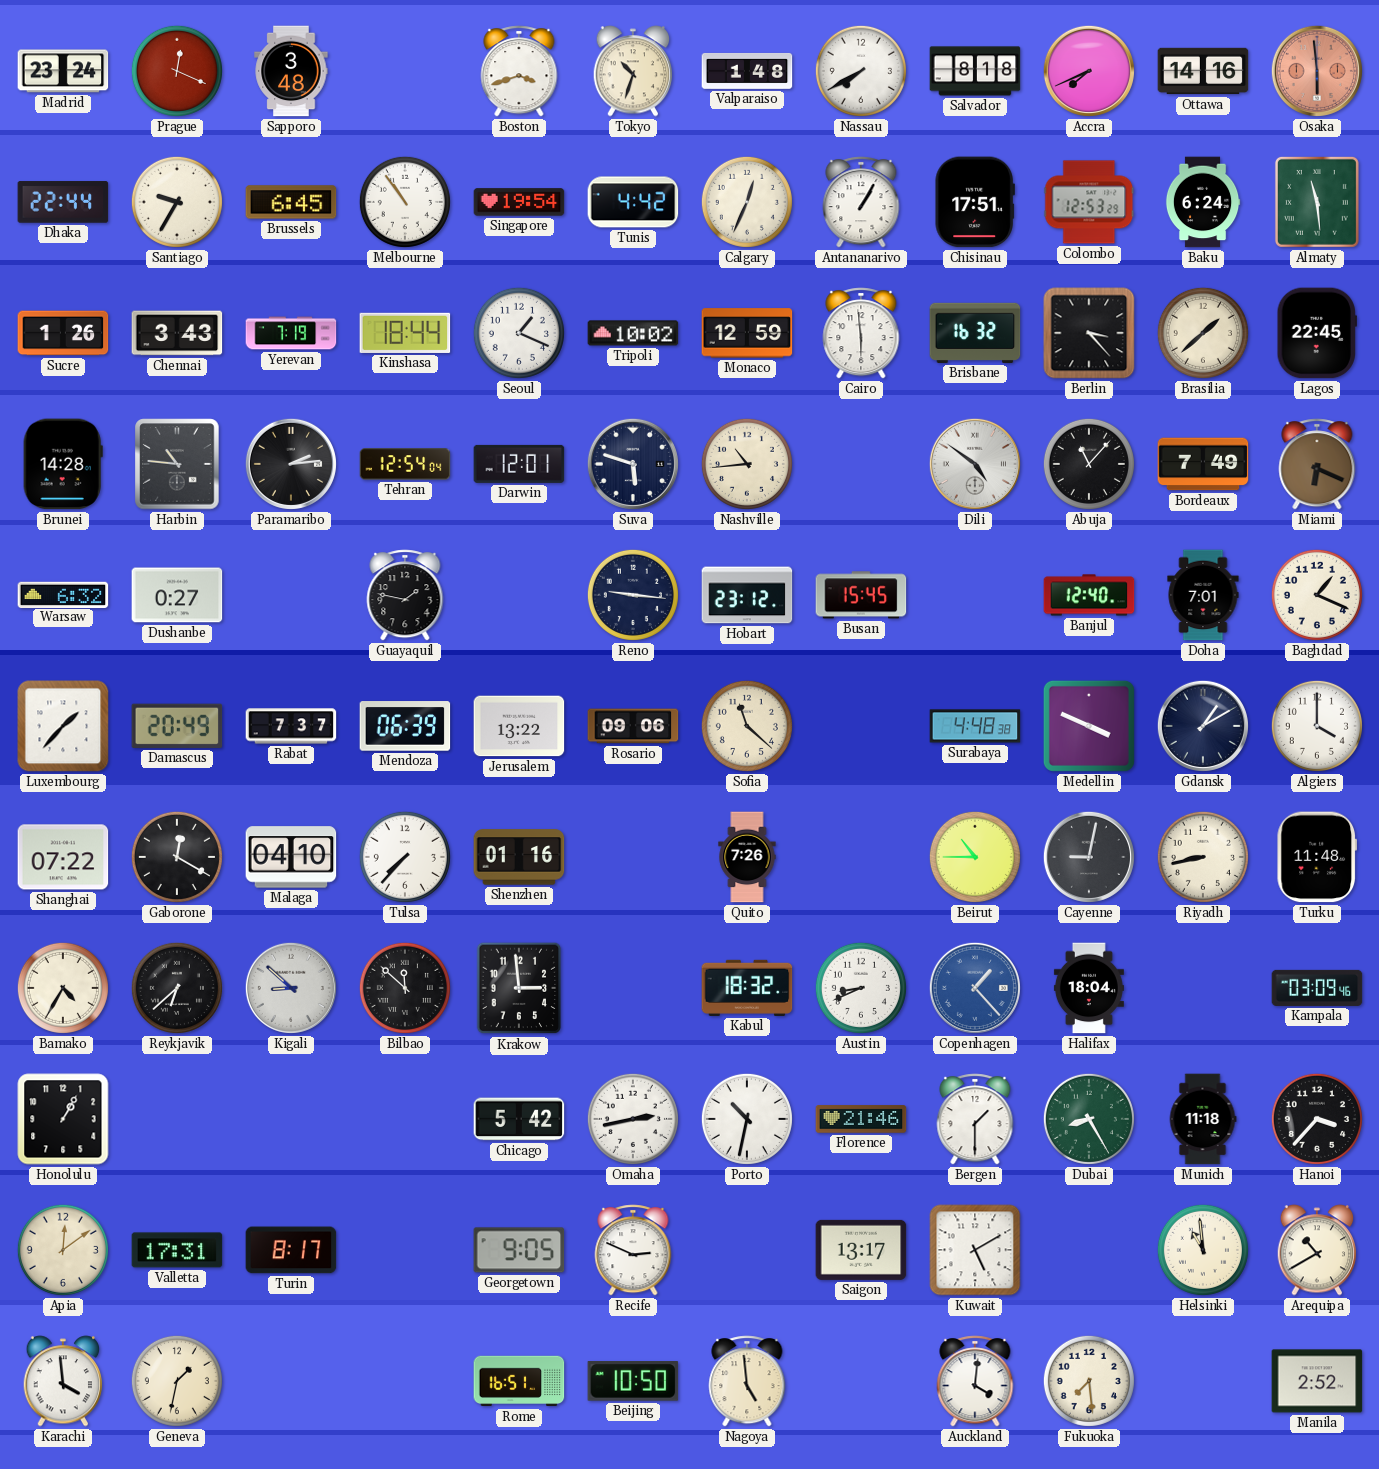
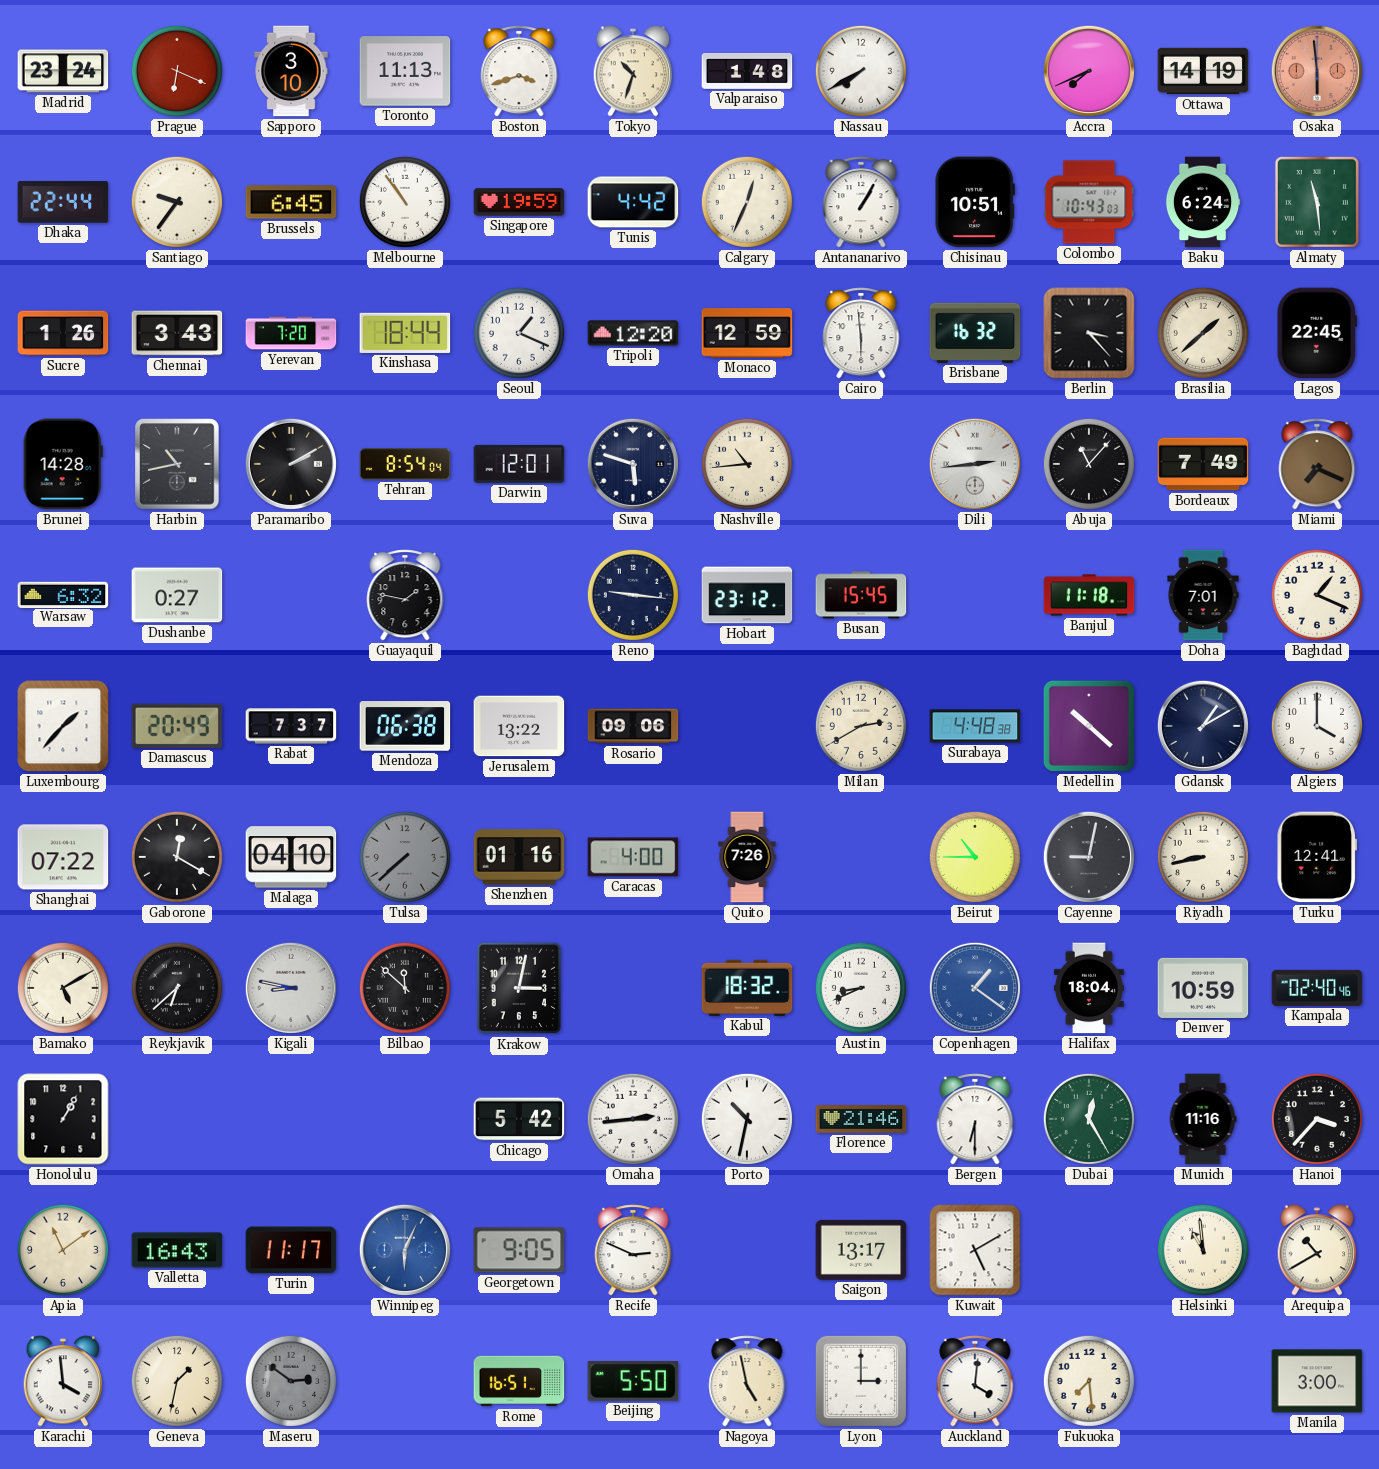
Prague: 12:19 -> 6:19
Sapporo: 3:48 -> 3:10
Toronto: none -> 11:13
Salvador: 8:18 -> none
Ottawa: 14:16 -> 14:19
Santiago: 9:35 -> 9:36
Singapore: 19:54 -> 19:59
Chisinau: 17:51 -> 10:51
Colombo: 12:53 -> 10:43
Yerevan: 7:19 -> 7:20
Tripoli: 10:02 -> 12:20
Harbin: 10:46 -> 10:43
Paramaribo: 2:14 -> 2:10
Tehran: 12:54 -> 8:54
Dili: 4:51 -> 2:44
Miami: 6:19 -> 7:19
Banjul: 12:40 -> 11:18
Mendoza: 06:39 -> 06:38
Sofia: 11:22 -> none
Milan: none -> 2:40
Medellin: 3:49 -> 10:22
Tulsa: 7:37 -> 7:38
Tulsa dial: white -> grey
Caracas: none -> 4:00
Turku: 11:48 -> 12:41
Bamako: 4:35 -> 5:10
Kigali: 8:52 -> 8:47
Krakow: 2:59 -> 3:02
Copenhagen: 1:23 -> 1:21
Denver: none -> 10:59
Kampala: 03:09 -> 02:40
Omaha: 2:43 -> 2:44
Bergen: 1:30 -> 6:30
Dubai: 8:25 -> 12:25
Munich: 11:18 -> 11:16
Apia: 12:09 -> 11:09
Valletta: 17:31 -> 16:43
Turin: 8:17 -> 11:17
Winnipeg: none -> 6:04
Maseru: none -> 2:51
Beijing: 10:50 -> 5:50
Nagoya: 4:59 -> 4:58
Lyon: none -> 3:00
Manila: 2:52 -> 3:00
